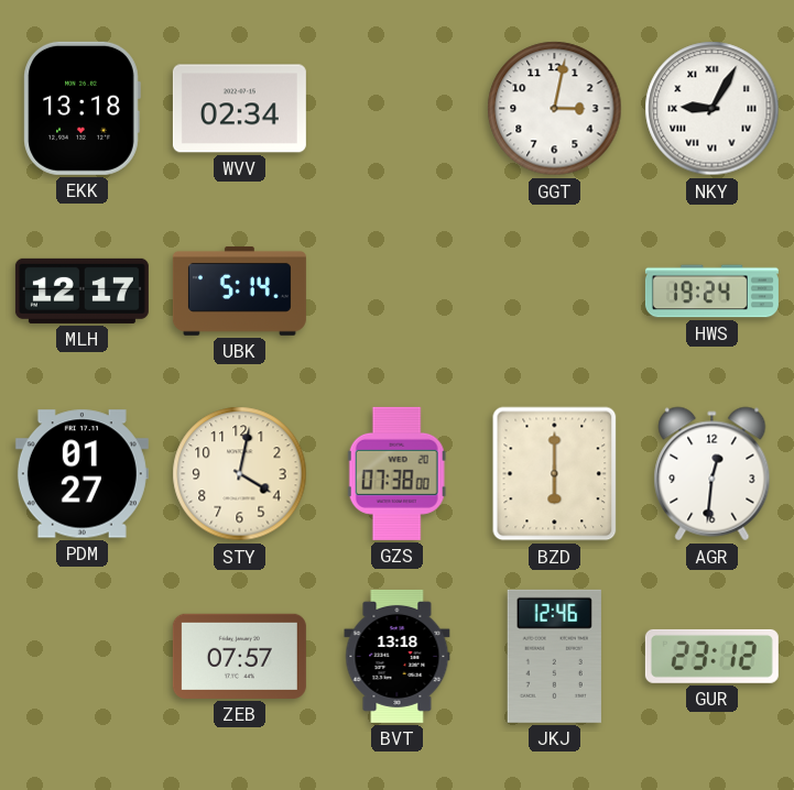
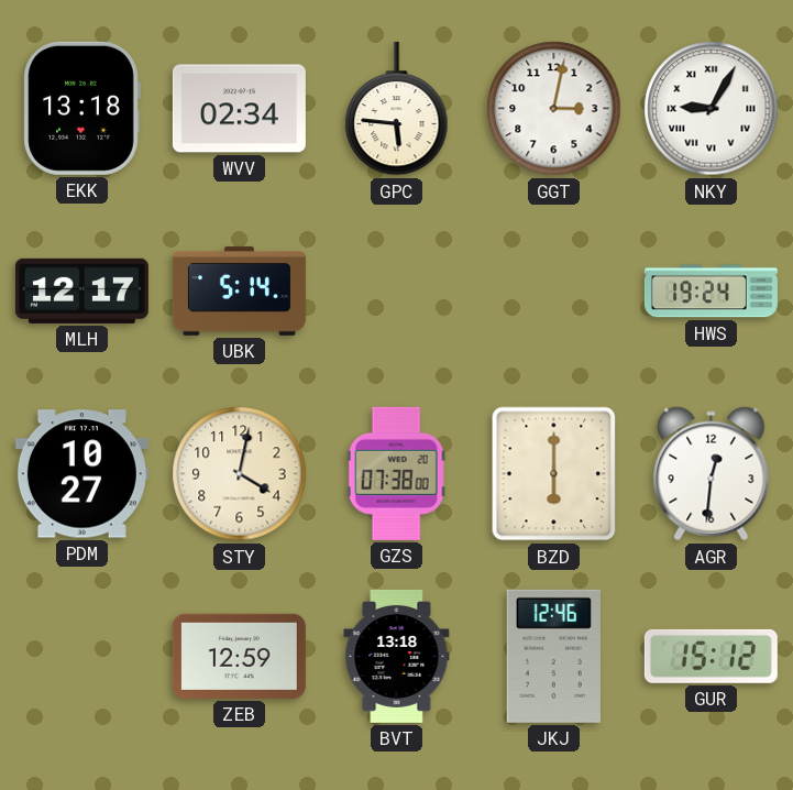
GPC: none -> 5:46
PDM: 01:27 -> 10:27
ZEB: 07:57 -> 12:59
GUR: 23:12 -> 15:12
